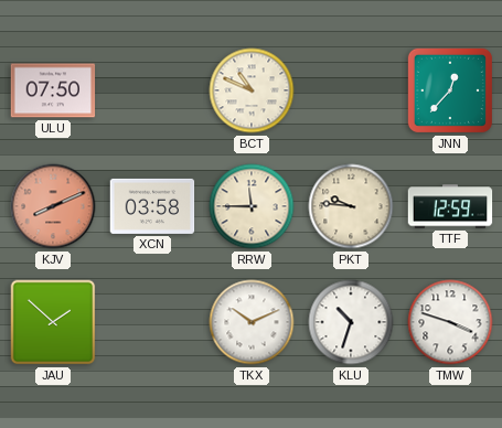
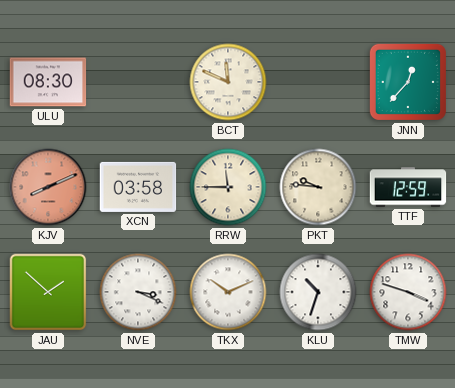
ULU: 07:50 -> 08:30
BCT: 10:49 -> 11:49
NVE: none -> 3:19
